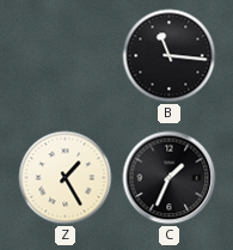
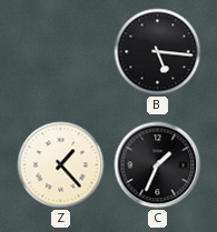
B: 11:16 -> 5:16
Z: 1:25 -> 1:23
